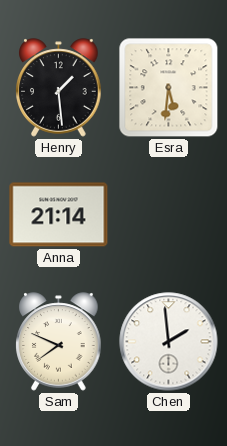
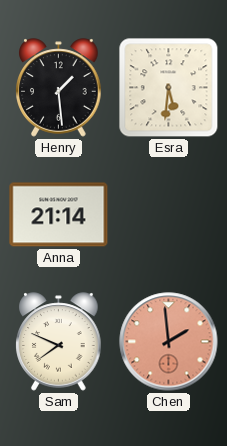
Chen dial: white -> salmon
